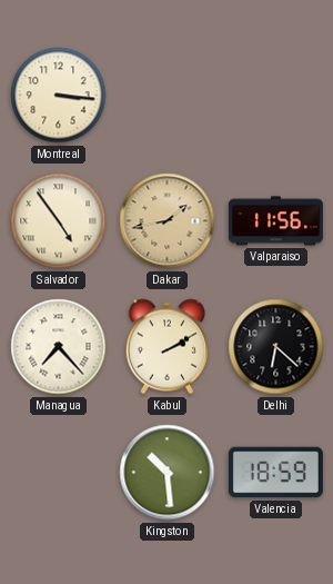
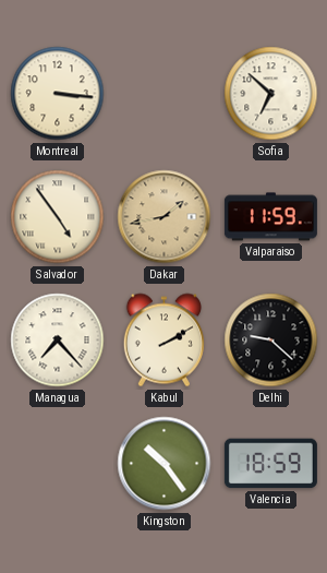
Sofia: none -> 6:52
Valparaiso: 11:56 -> 11:59
Delhi: 6:22 -> 9:22
Kingston: 10:29 -> 10:24
